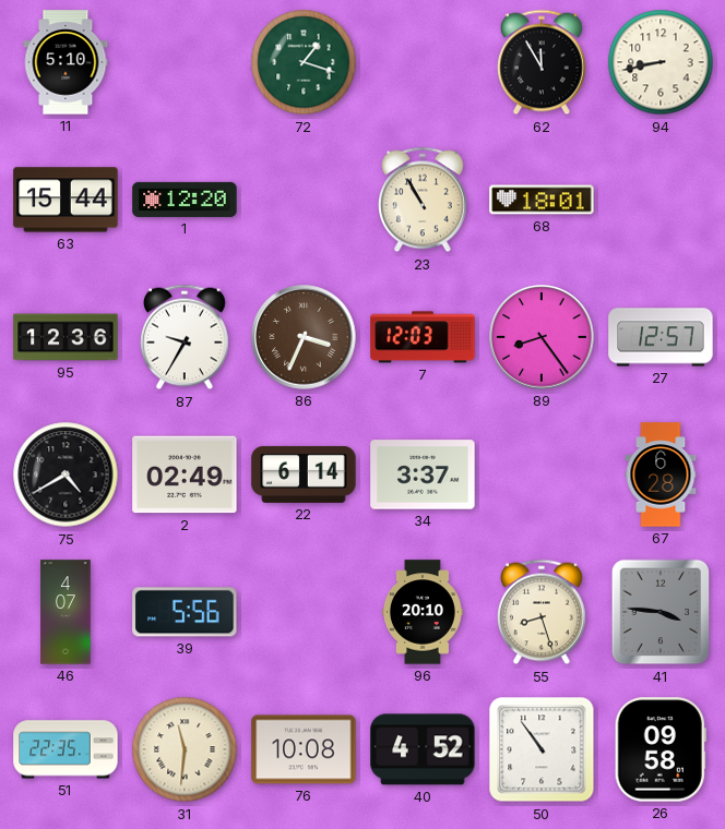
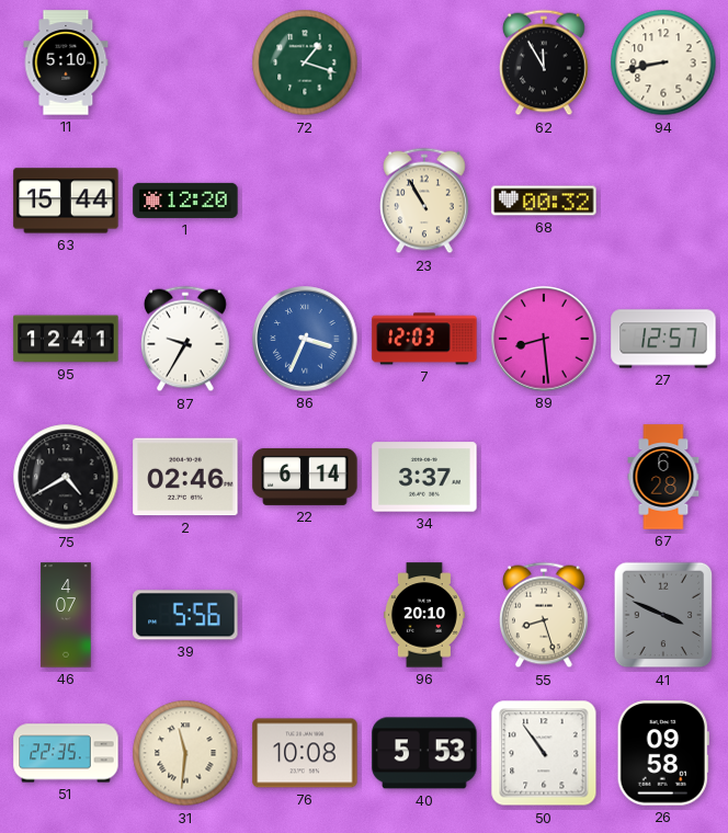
68: 18:01 -> 00:32
95: 12:36 -> 12:41
86 dial: brown -> blue
89: 8:24 -> 8:29
2: 02:49 -> 02:46
41: 3:46 -> 3:49
40: 4:52 -> 5:53
